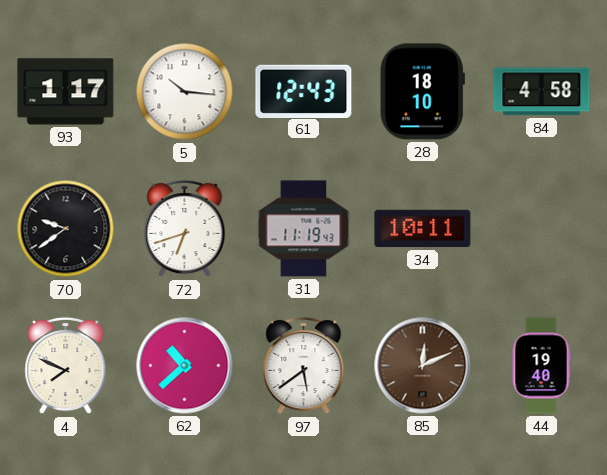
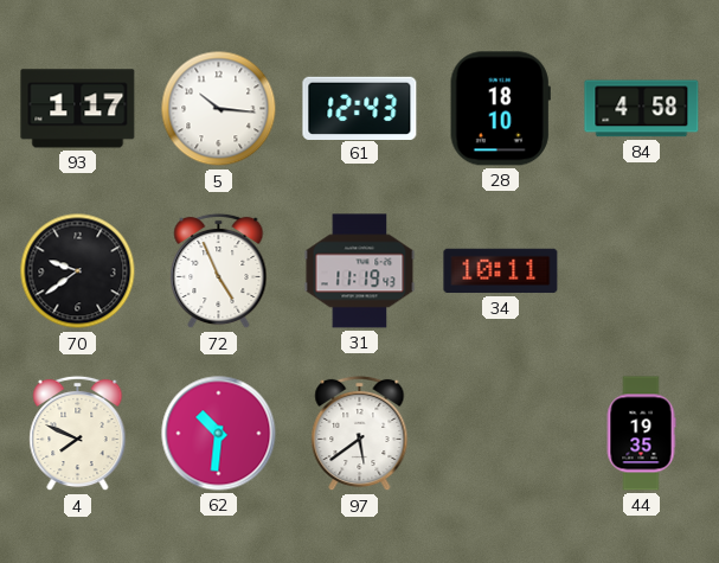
72: 6:42 -> 4:56
62: 10:38 -> 10:31
85: 12:11 -> none
44: 19:40 -> 19:35
